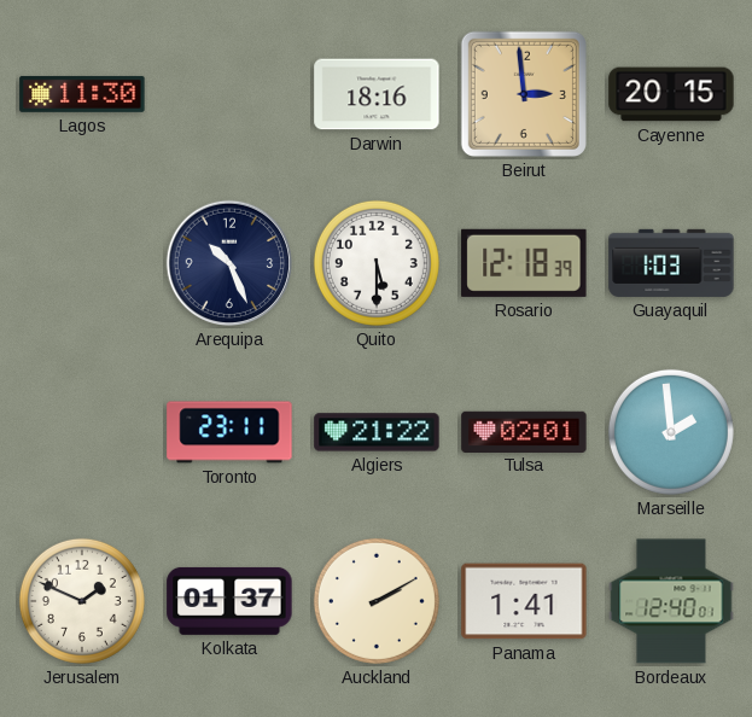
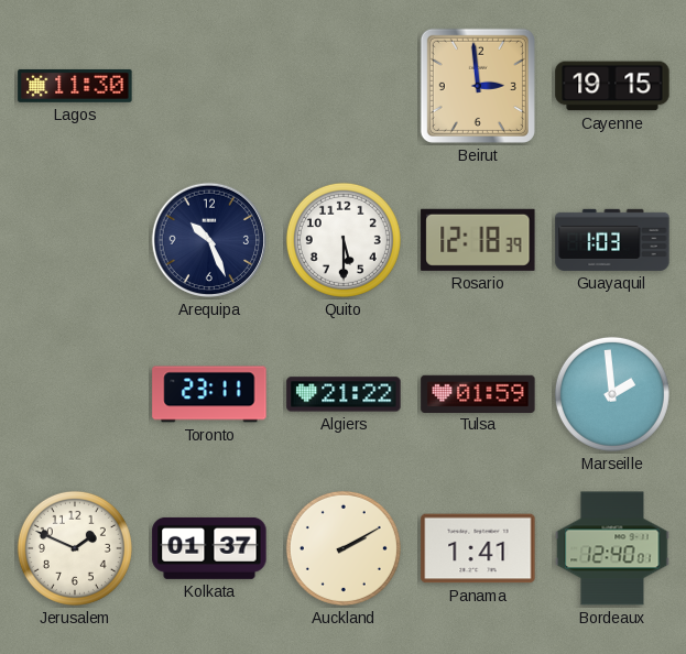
Darwin: 18:16 -> none
Cayenne: 20:15 -> 19:15
Tulsa: 02:01 -> 01:59
